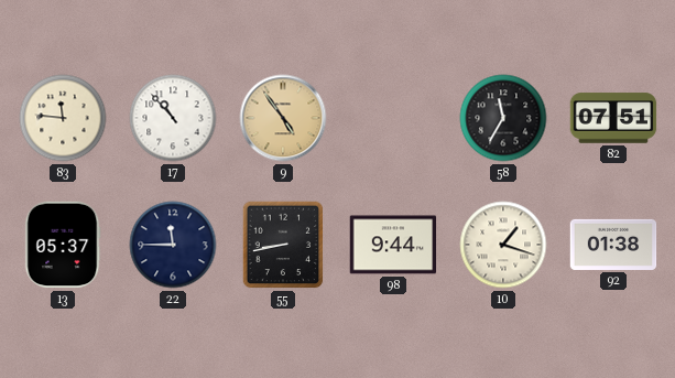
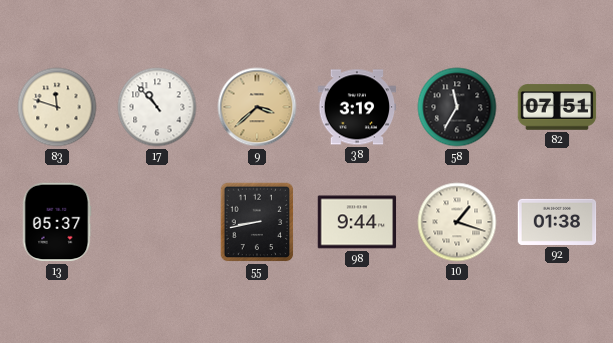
83: 11:46 -> 11:48
9: 4:54 -> 3:38
38: none -> 3:19
22: 11:45 -> none
